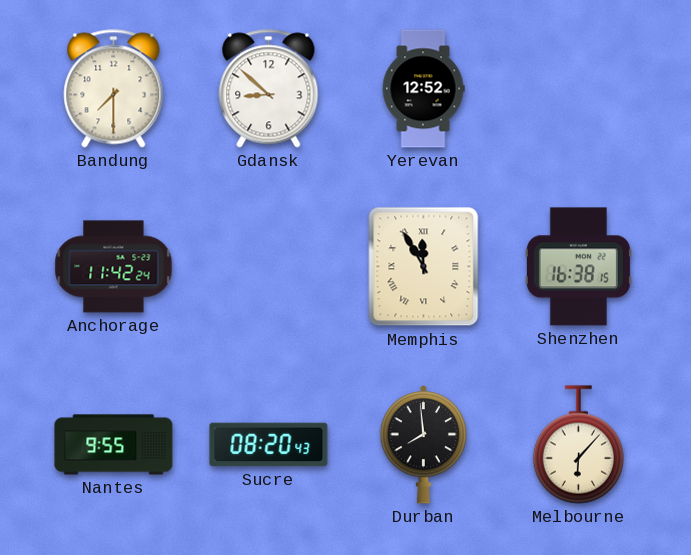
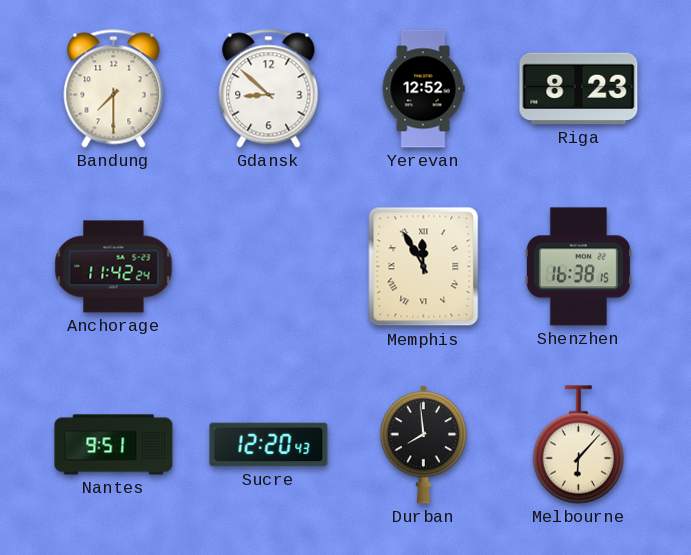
Riga: none -> 8:23
Nantes: 9:55 -> 9:51
Sucre: 08:20 -> 12:20
